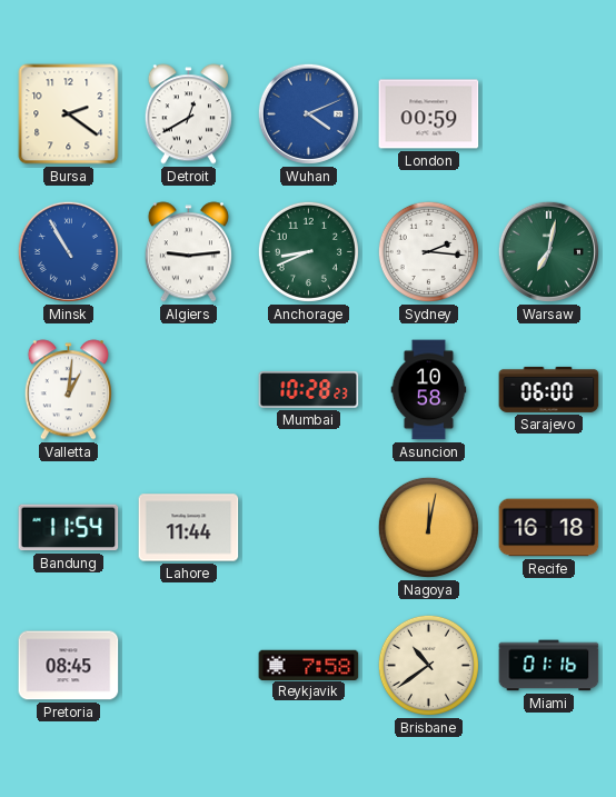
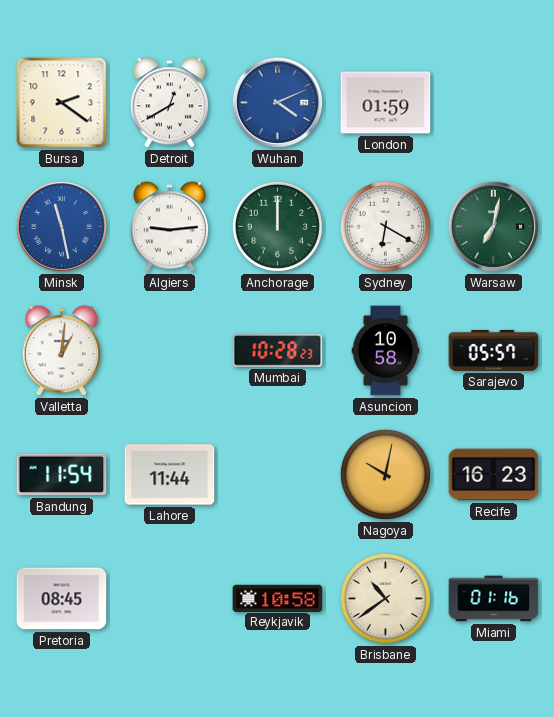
London: 00:59 -> 01:59
Minsk: 10:55 -> 11:28
Anchorage: 8:41 -> 12:00
Sydney: 2:16 -> 6:20
Sarajevo: 06:00 -> 05:57
Nagoya: 12:02 -> 10:02
Recife: 16:18 -> 16:23
Reykjavik: 7:58 -> 10:58
